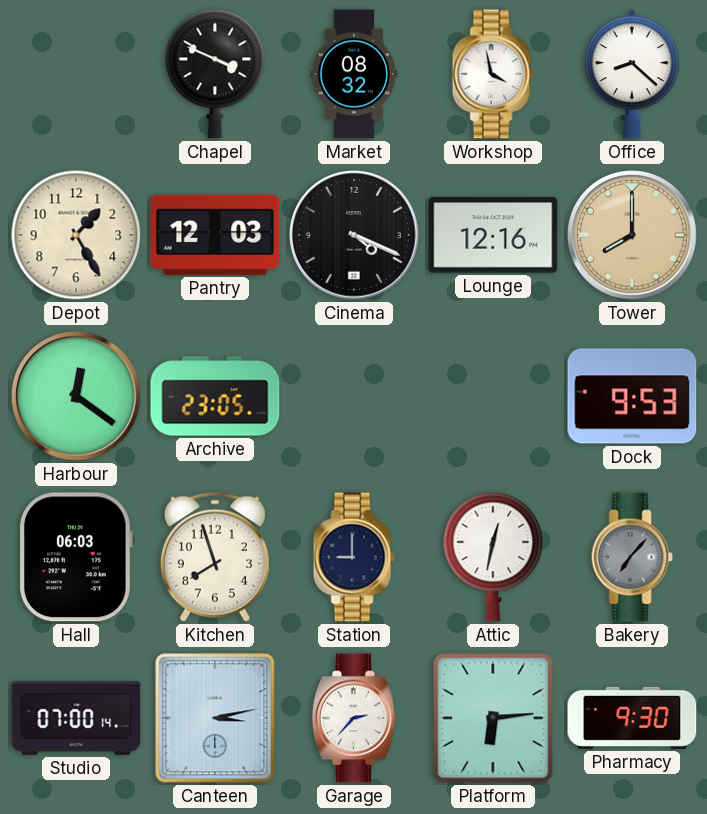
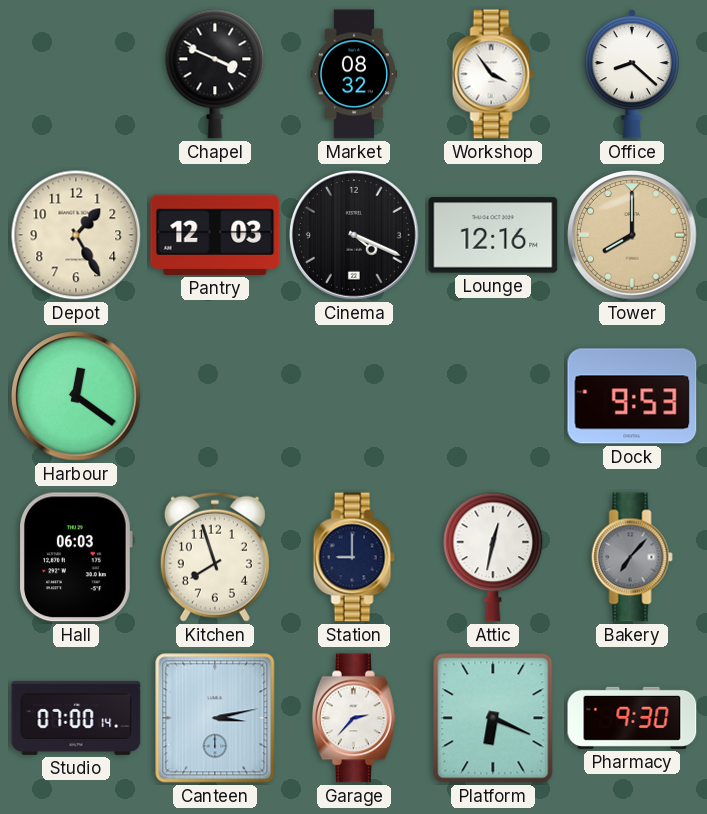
Workshop: 3:58 -> 3:54
Archive: 23:05 -> none
Platform: 6:14 -> 6:19
